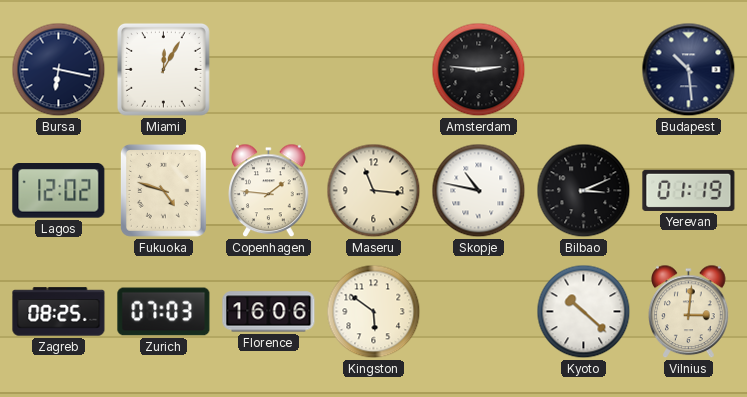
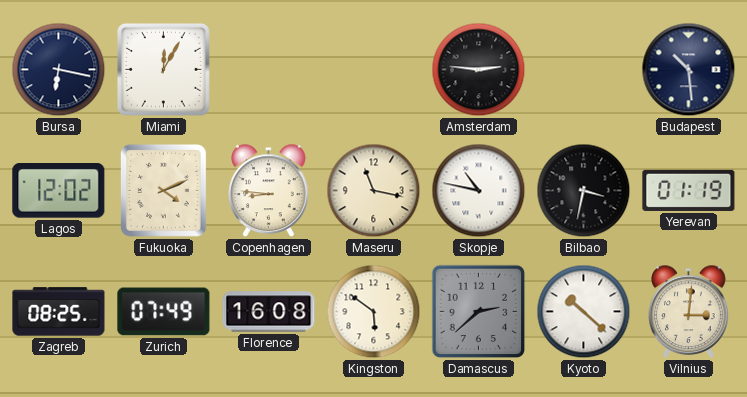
Fukuoka: 4:48 -> 4:11
Copenhagen: 1:46 -> 8:46
Maseru: 11:16 -> 11:17
Bilbao: 3:11 -> 3:32
Zurich: 07:03 -> 07:49
Florence: 16:06 -> 16:08
Damascus: none -> 2:38
